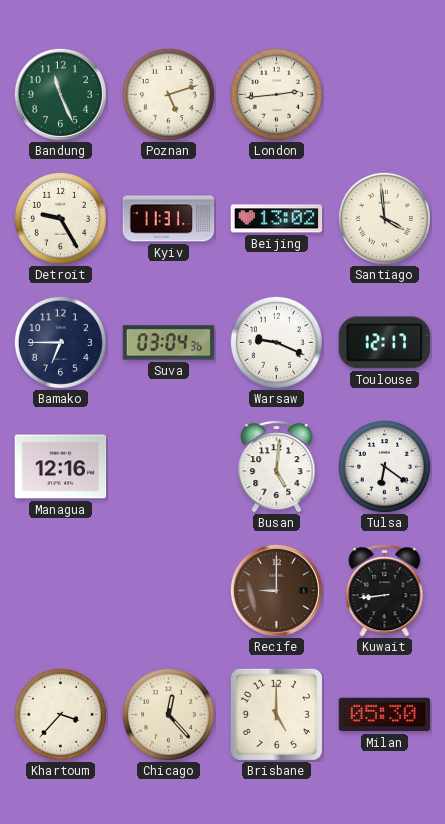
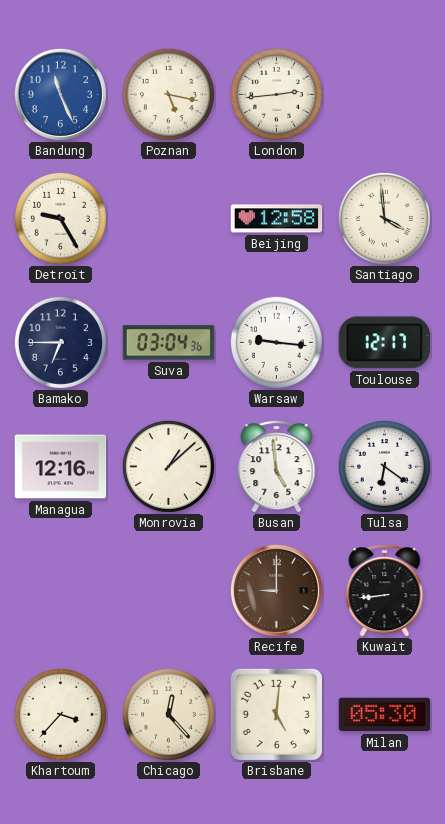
Bandung dial: green -> blue
Poznan: 5:12 -> 5:17
Kyiv: 11:31 -> none
Beijing: 13:02 -> 12:58
Warsaw: 9:19 -> 9:16
Monrovia: none -> 1:08
Busan: 5:01 -> 4:59
Brisbane: 5:00 -> 5:01
